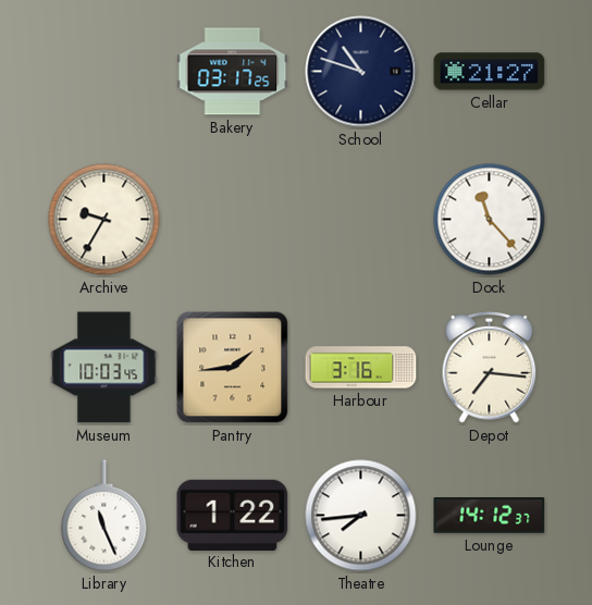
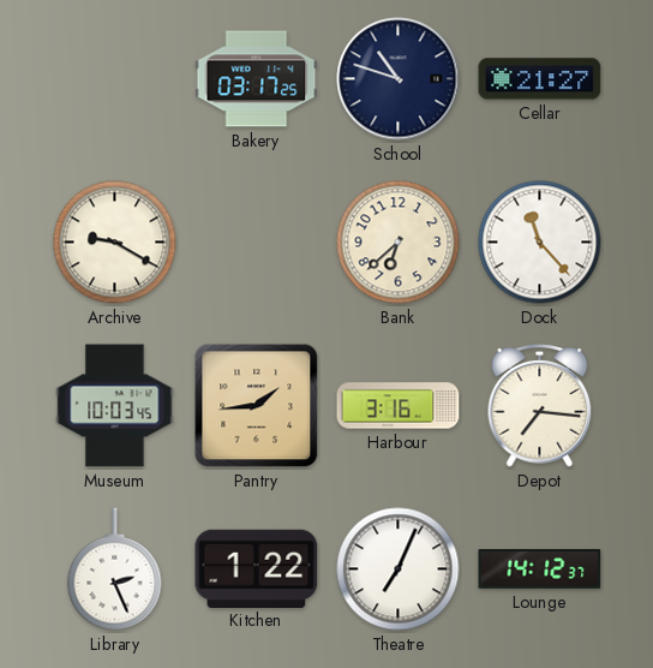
Archive: 9:35 -> 9:20
Bank: none -> 6:38
Library: 11:26 -> 2:26
Theatre: 7:44 -> 7:04
